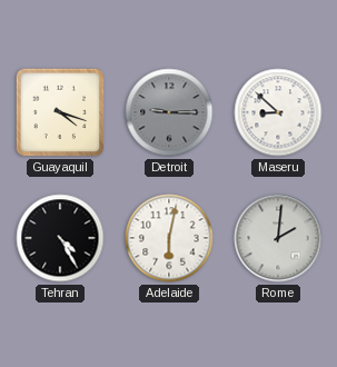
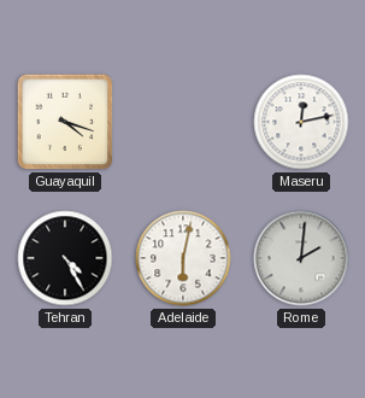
Detroit: 9:15 -> none
Maseru: 8:52 -> 12:13
